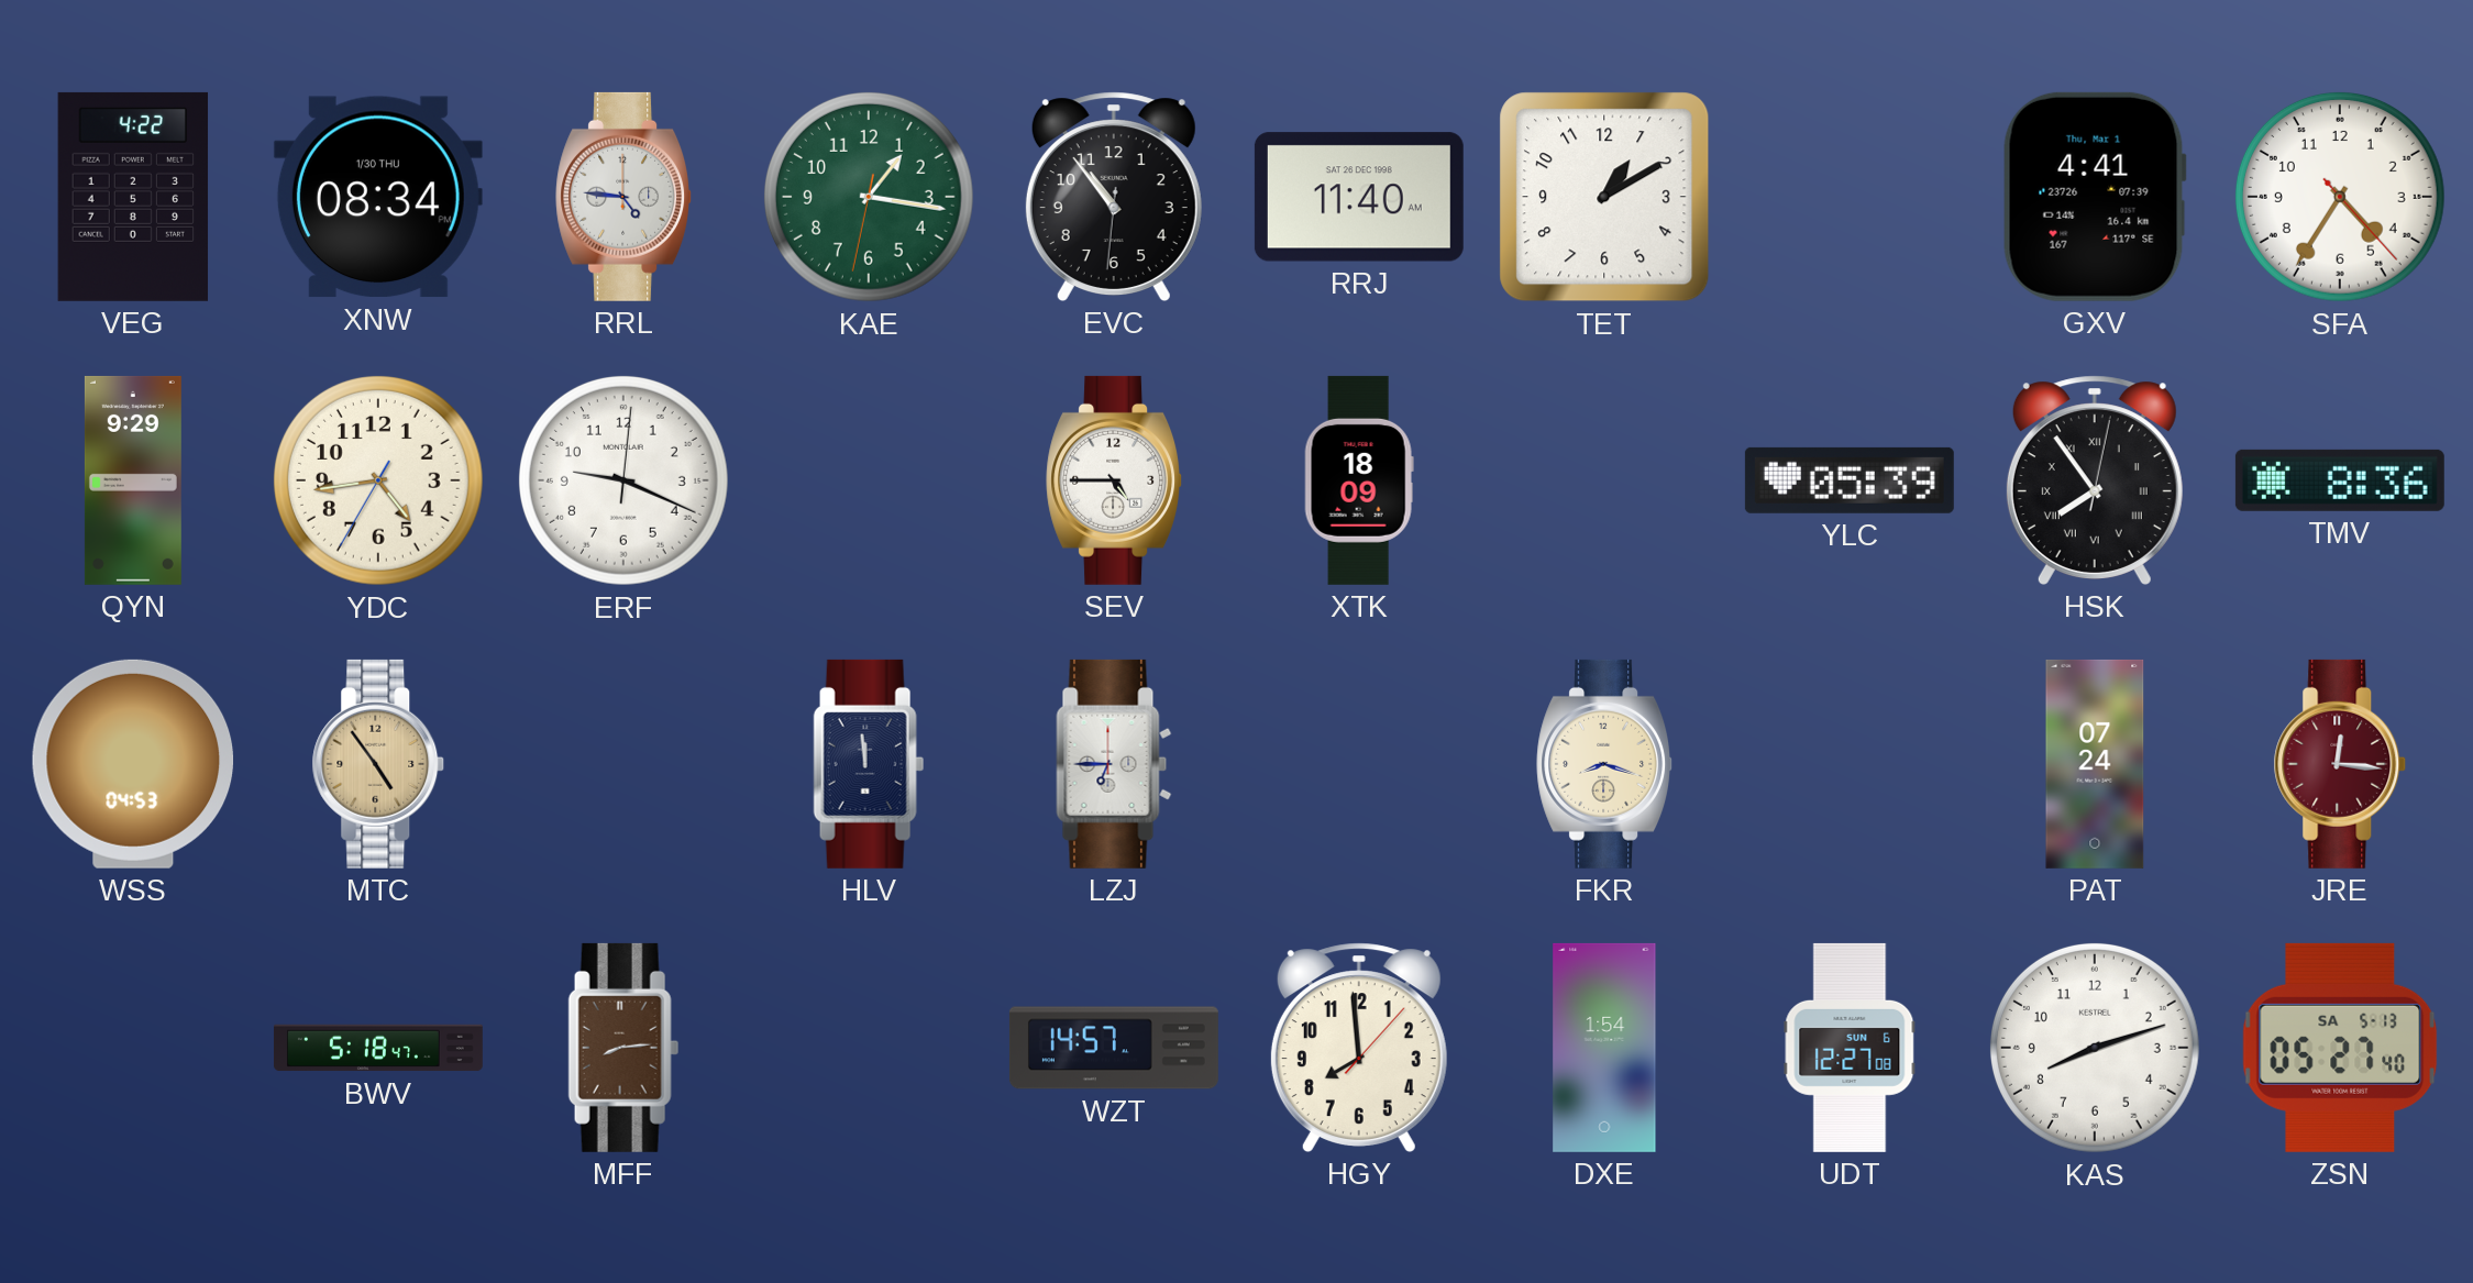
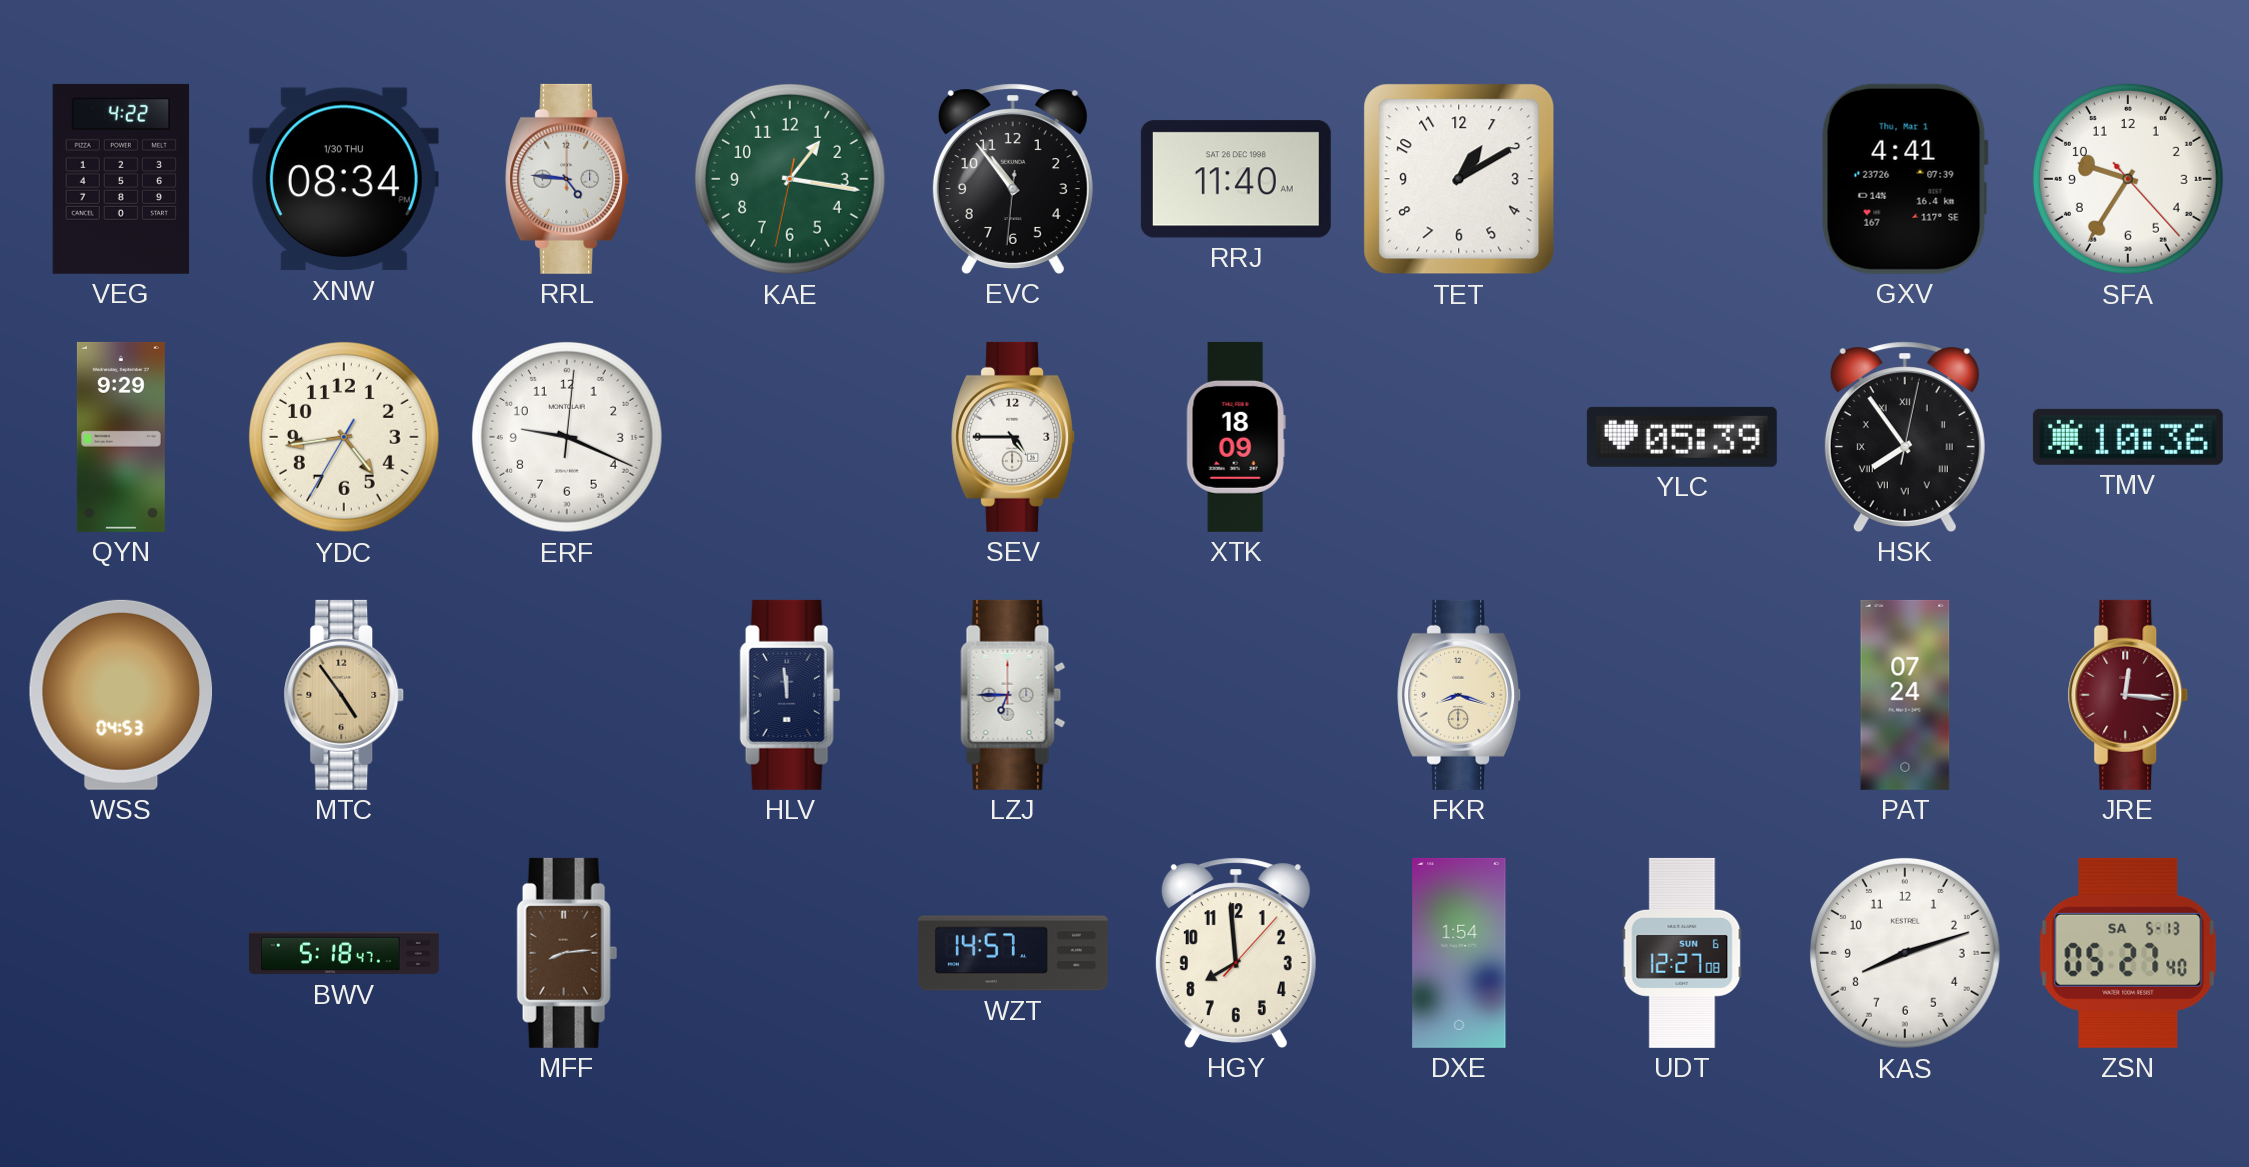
SFA: 4:35 -> 9:35
TMV: 8:36 -> 10:36
